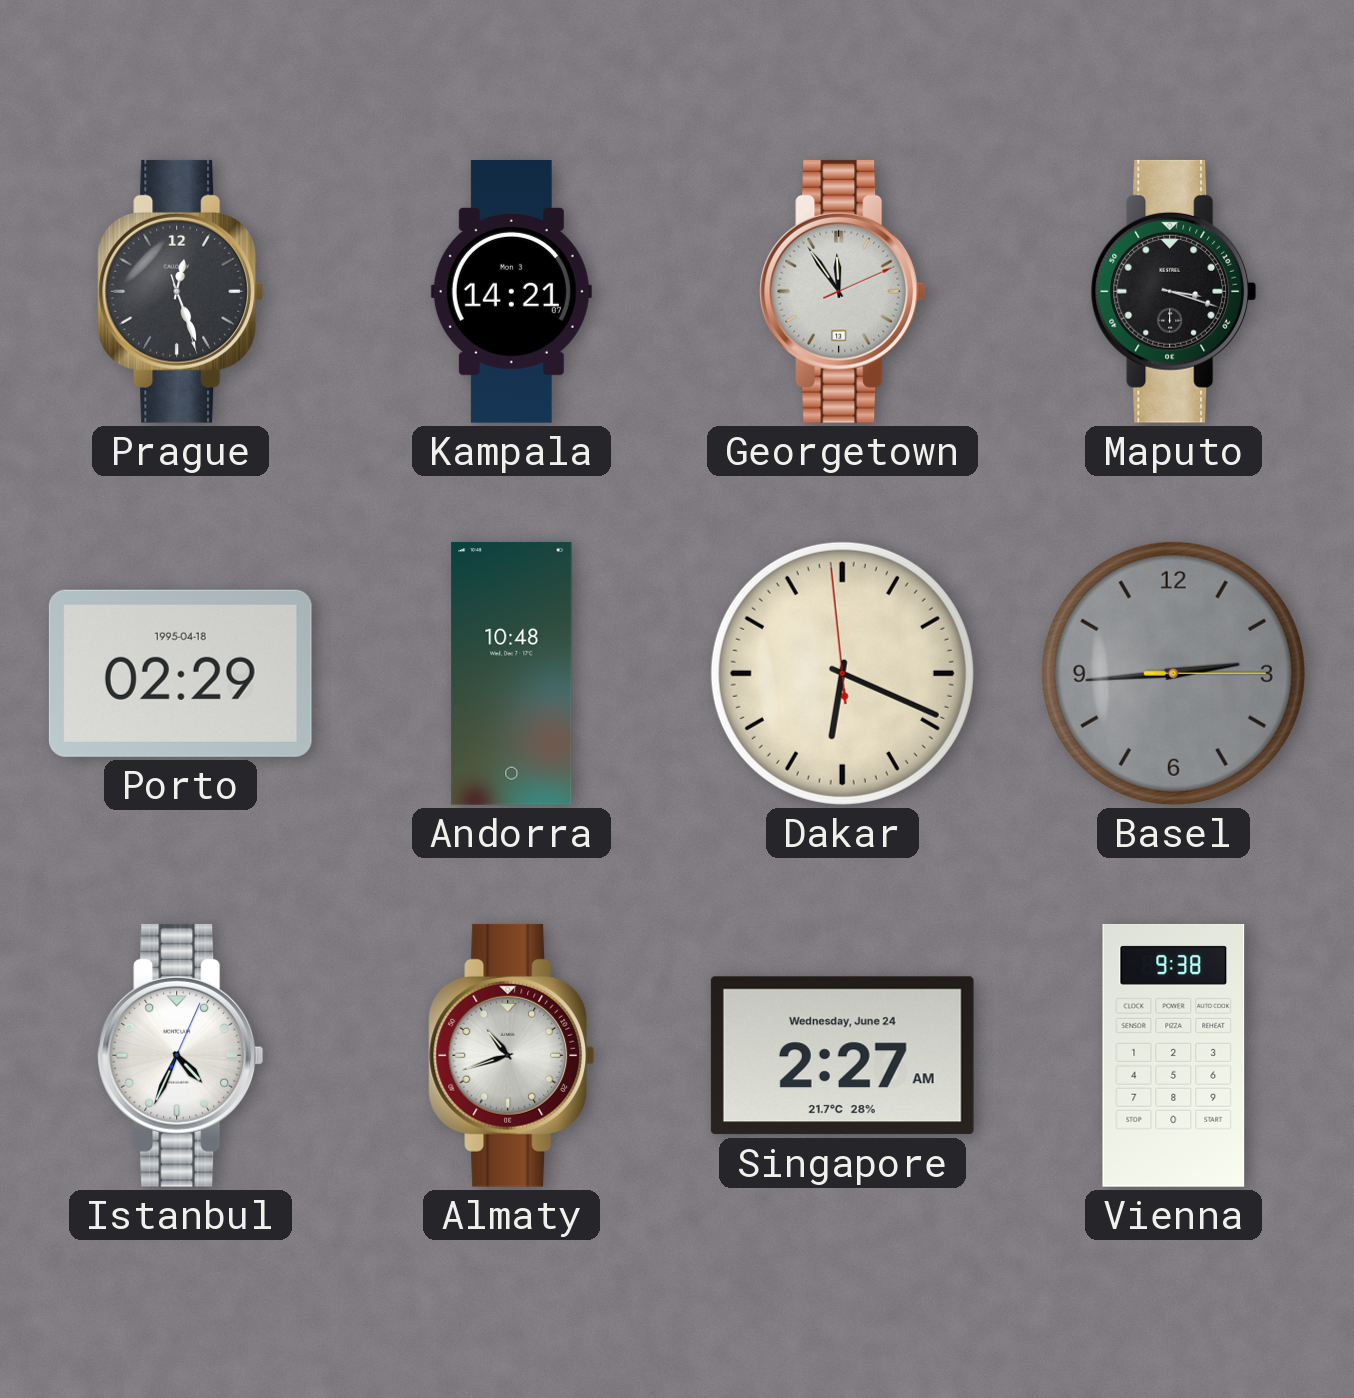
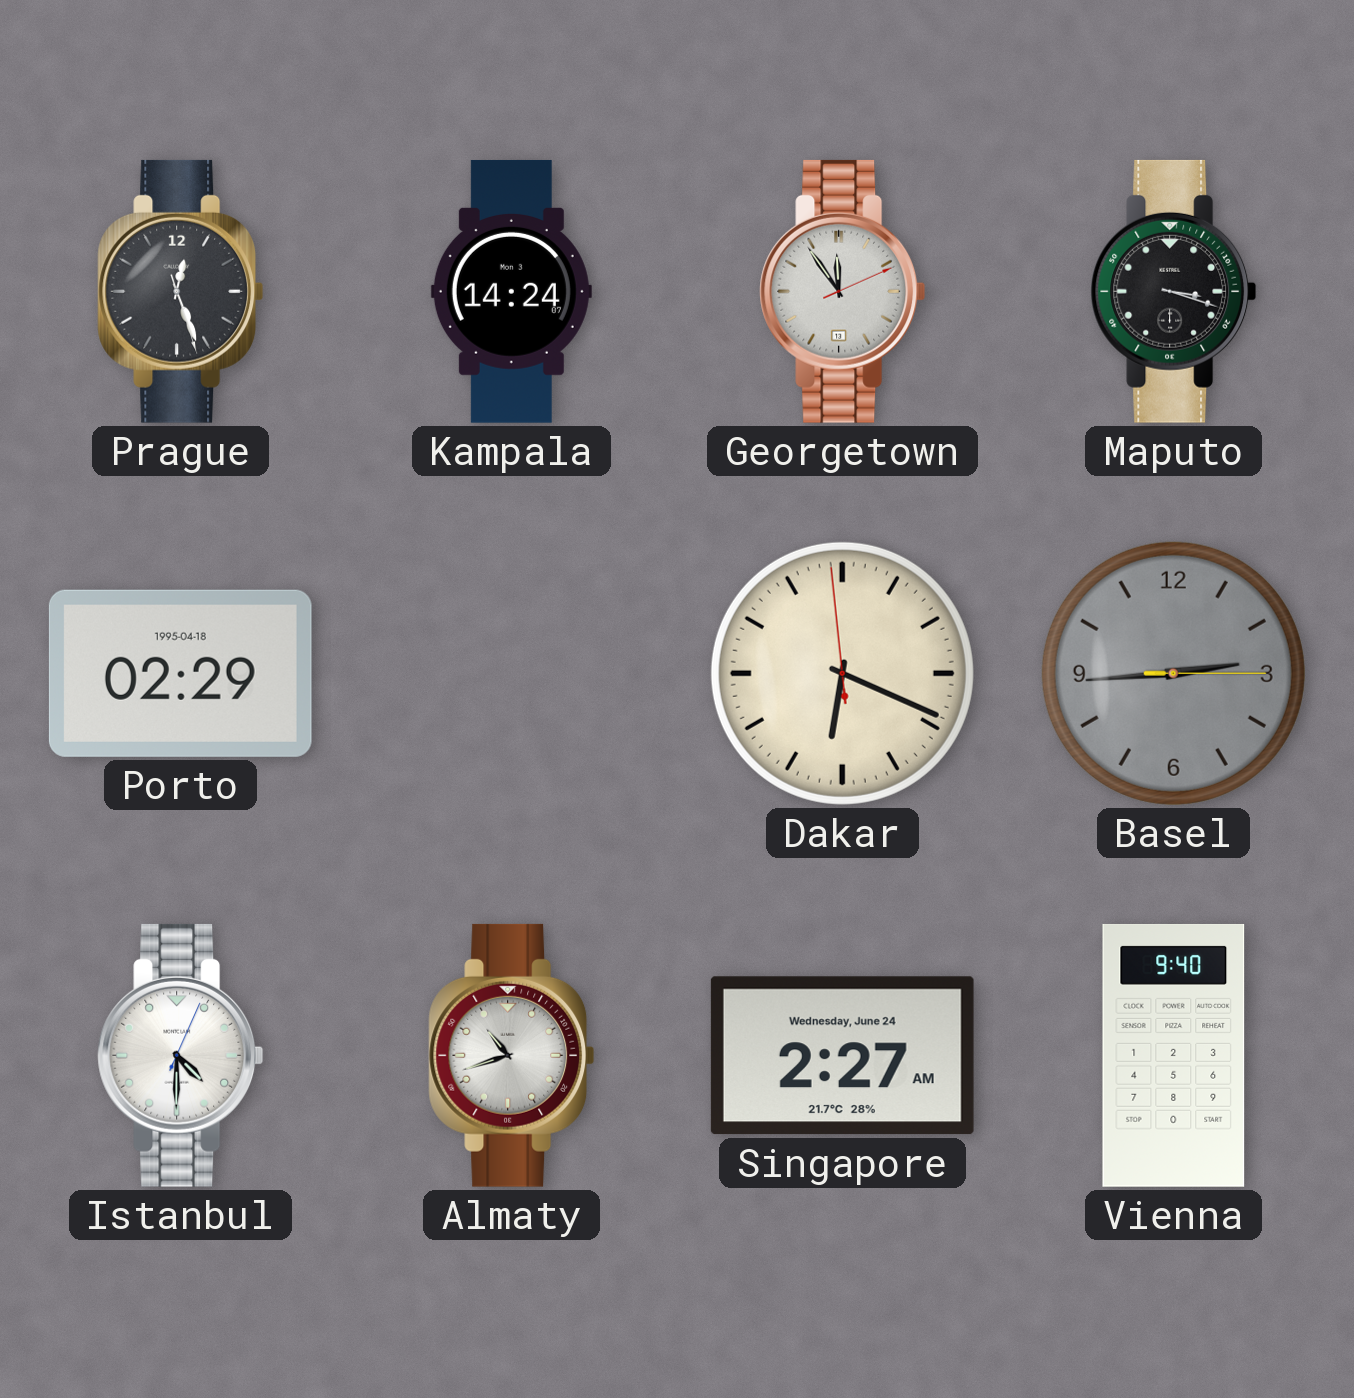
Kampala: 14:21 -> 14:24
Andorra: 10:48 -> none
Istanbul: 4:34 -> 4:30
Vienna: 9:38 -> 9:40
